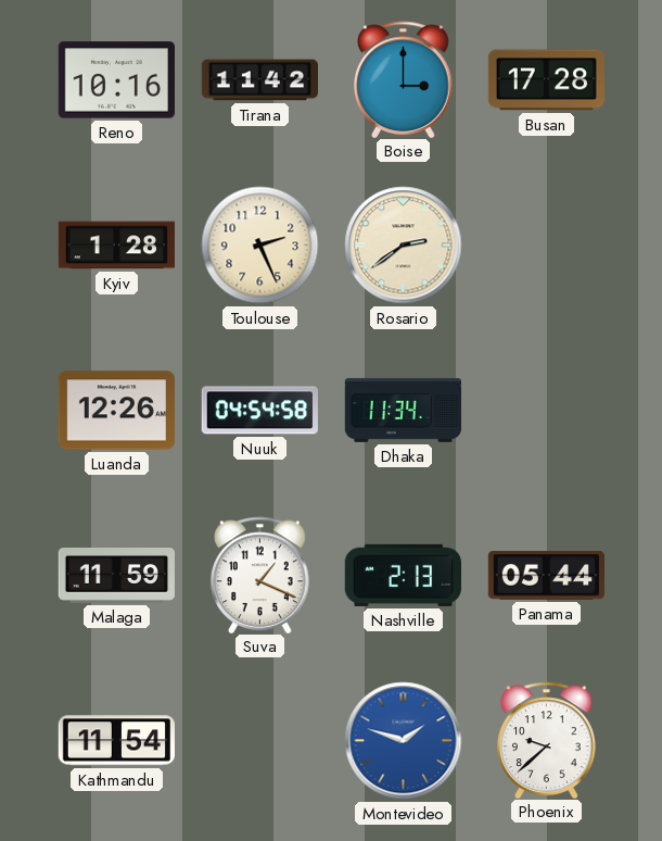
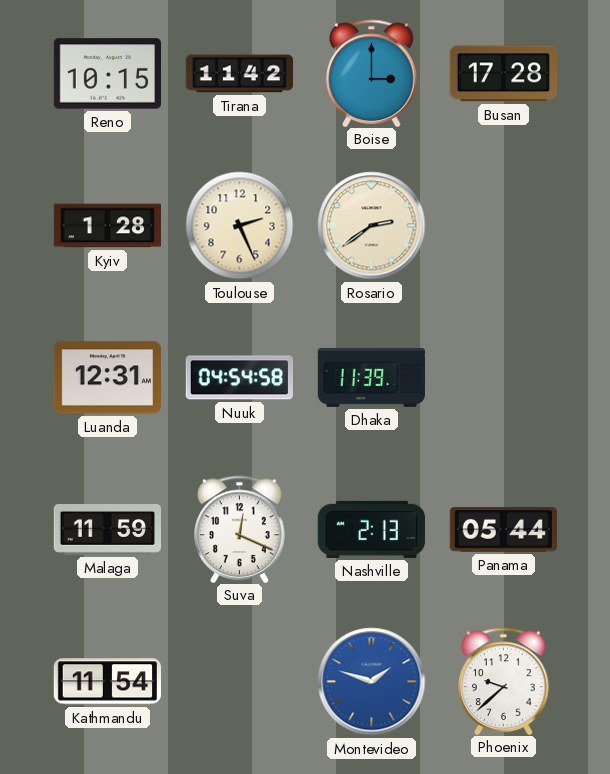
Reno: 10:16 -> 10:15
Luanda: 12:26 -> 12:31
Dhaka: 11:34 -> 11:39
Suva: 1:19 -> 12:19
